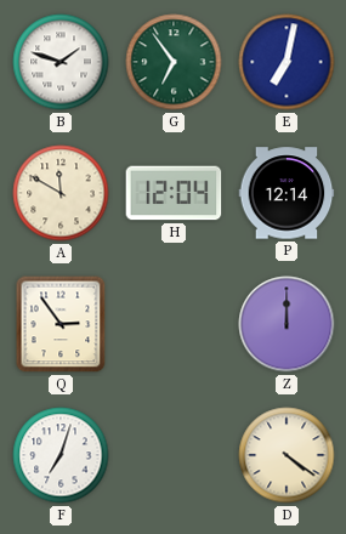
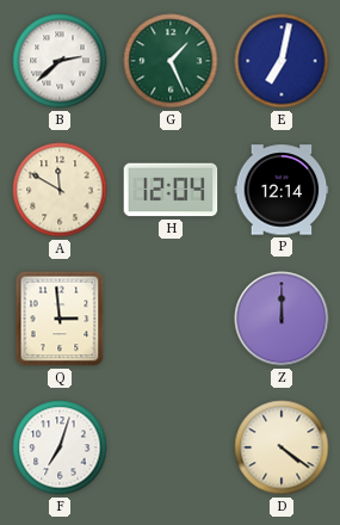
B: 1:48 -> 2:38
G: 6:54 -> 1:26
Q: 2:54 -> 2:59
